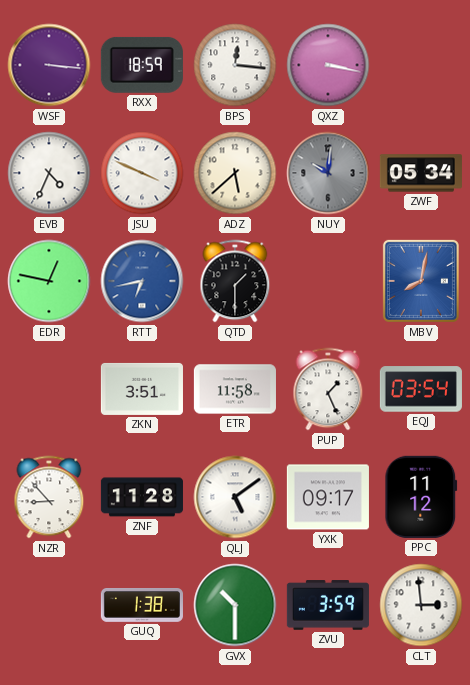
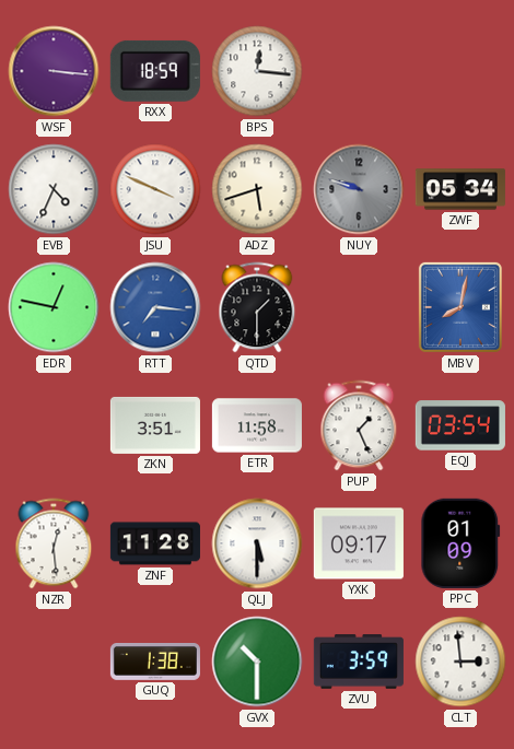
QXZ: 3:17 -> none
ADZ: 5:38 -> 5:42
NUY: 10:01 -> 9:48
RTT: 6:43 -> 7:16
NZR: 8:53 -> 12:29
QLJ: 5:09 -> 5:30
PPC: 11:12 -> 01:09
